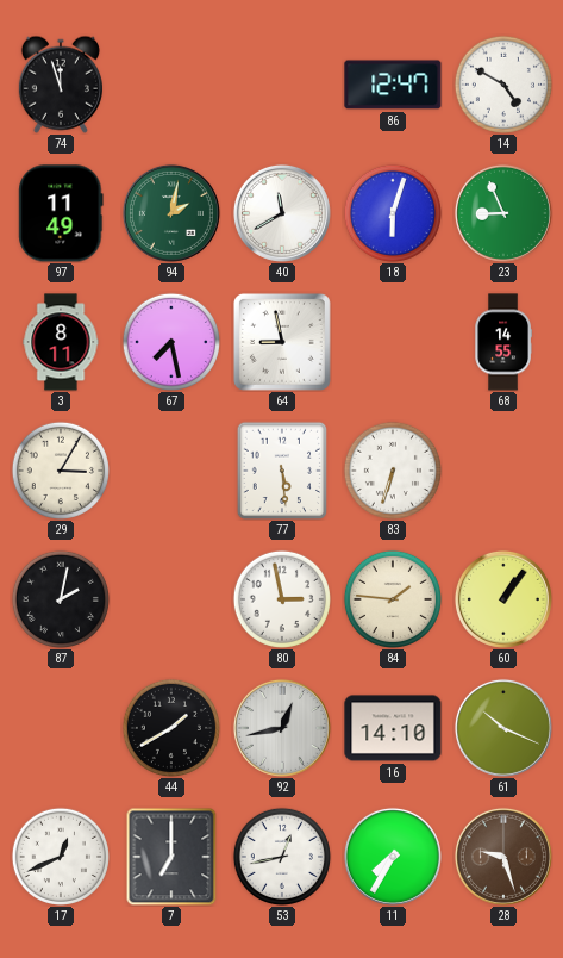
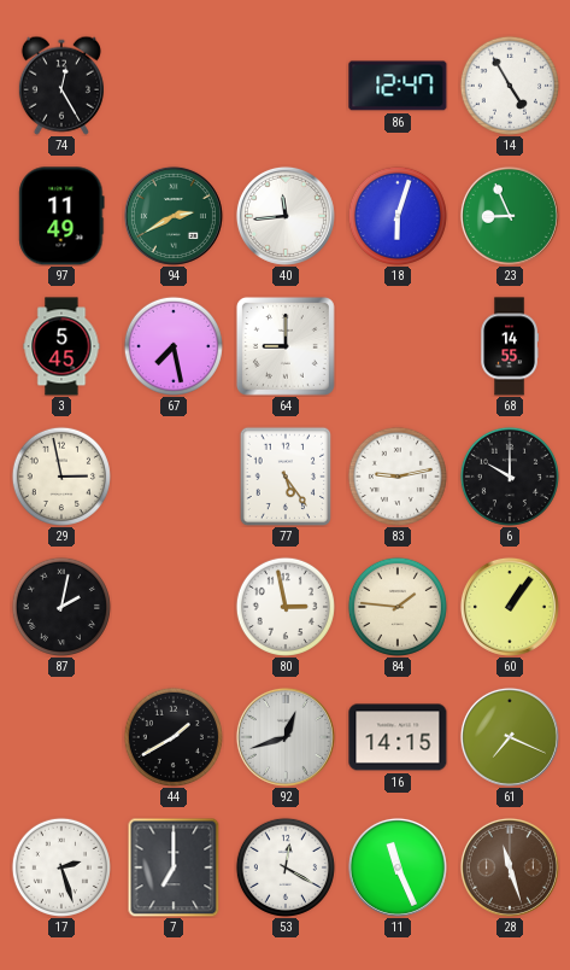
74: 11:57 -> 12:25
14: 4:50 -> 4:55
94: 2:02 -> 2:40
40: 11:40 -> 11:44
3: 8:11 -> 5:45
64: 8:58 -> 9:00
29: 3:05 -> 2:58
77: 5:29 -> 5:24
83: 6:33 -> 9:13
6: none -> 10:00
92: 12:43 -> 12:42
16: 14:10 -> 14:15
61: 10:19 -> 7:19
17: 12:41 -> 2:27
53: 12:43 -> 12:20
11: 7:35 -> 11:26
28: 9:27 -> 11:27
